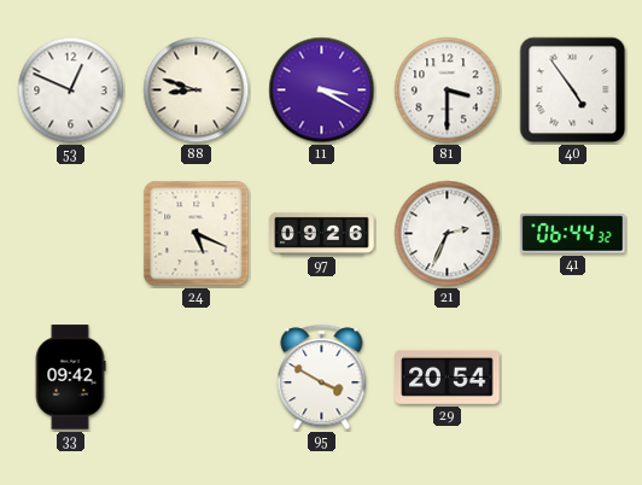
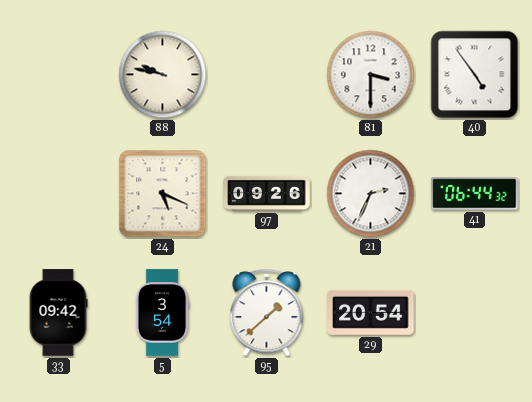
53: 12:49 -> none
88: 8:48 -> 9:47
11: 3:20 -> none
5: none -> 3:54
95: 3:50 -> 1:38
